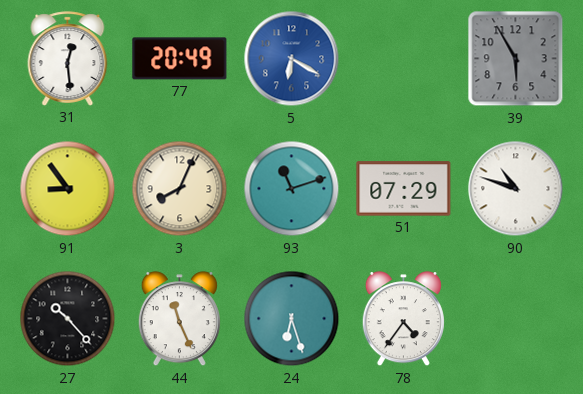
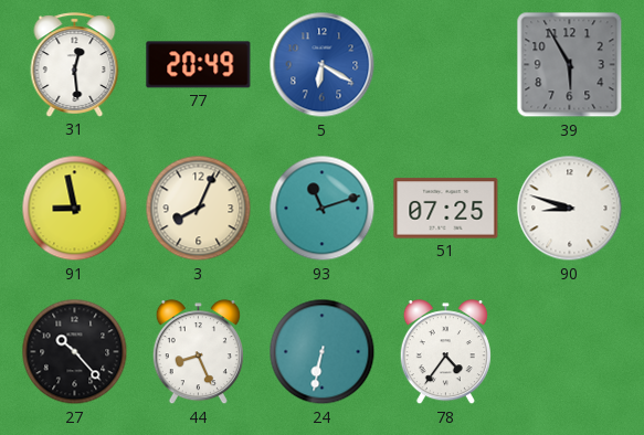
91: 8:54 -> 8:58
51: 07:29 -> 07:25
90: 10:48 -> 8:48
44: 11:26 -> 8:26
24: 6:27 -> 6:32
